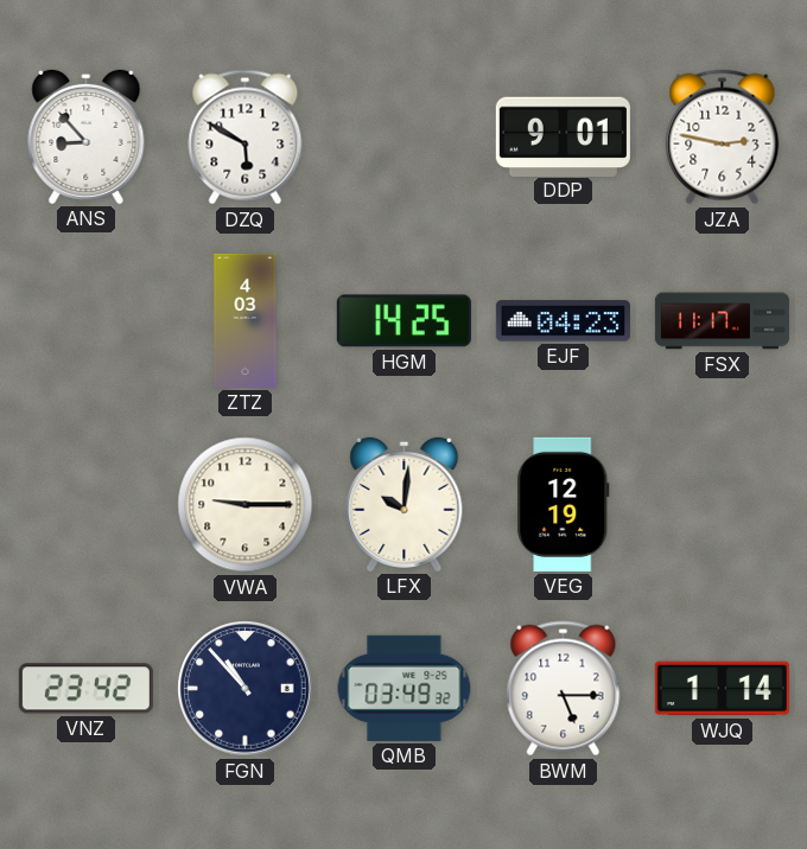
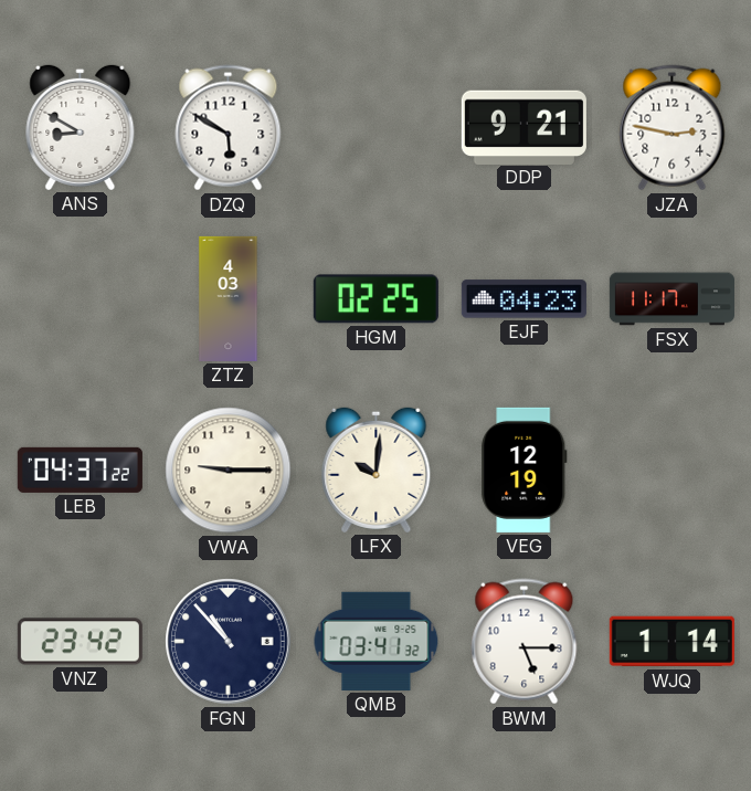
ANS: 8:53 -> 8:50
DDP: 9:01 -> 9:21
HGM: 14:25 -> 02:25
LEB: none -> 04:37
QMB: 03:49 -> 03:41
